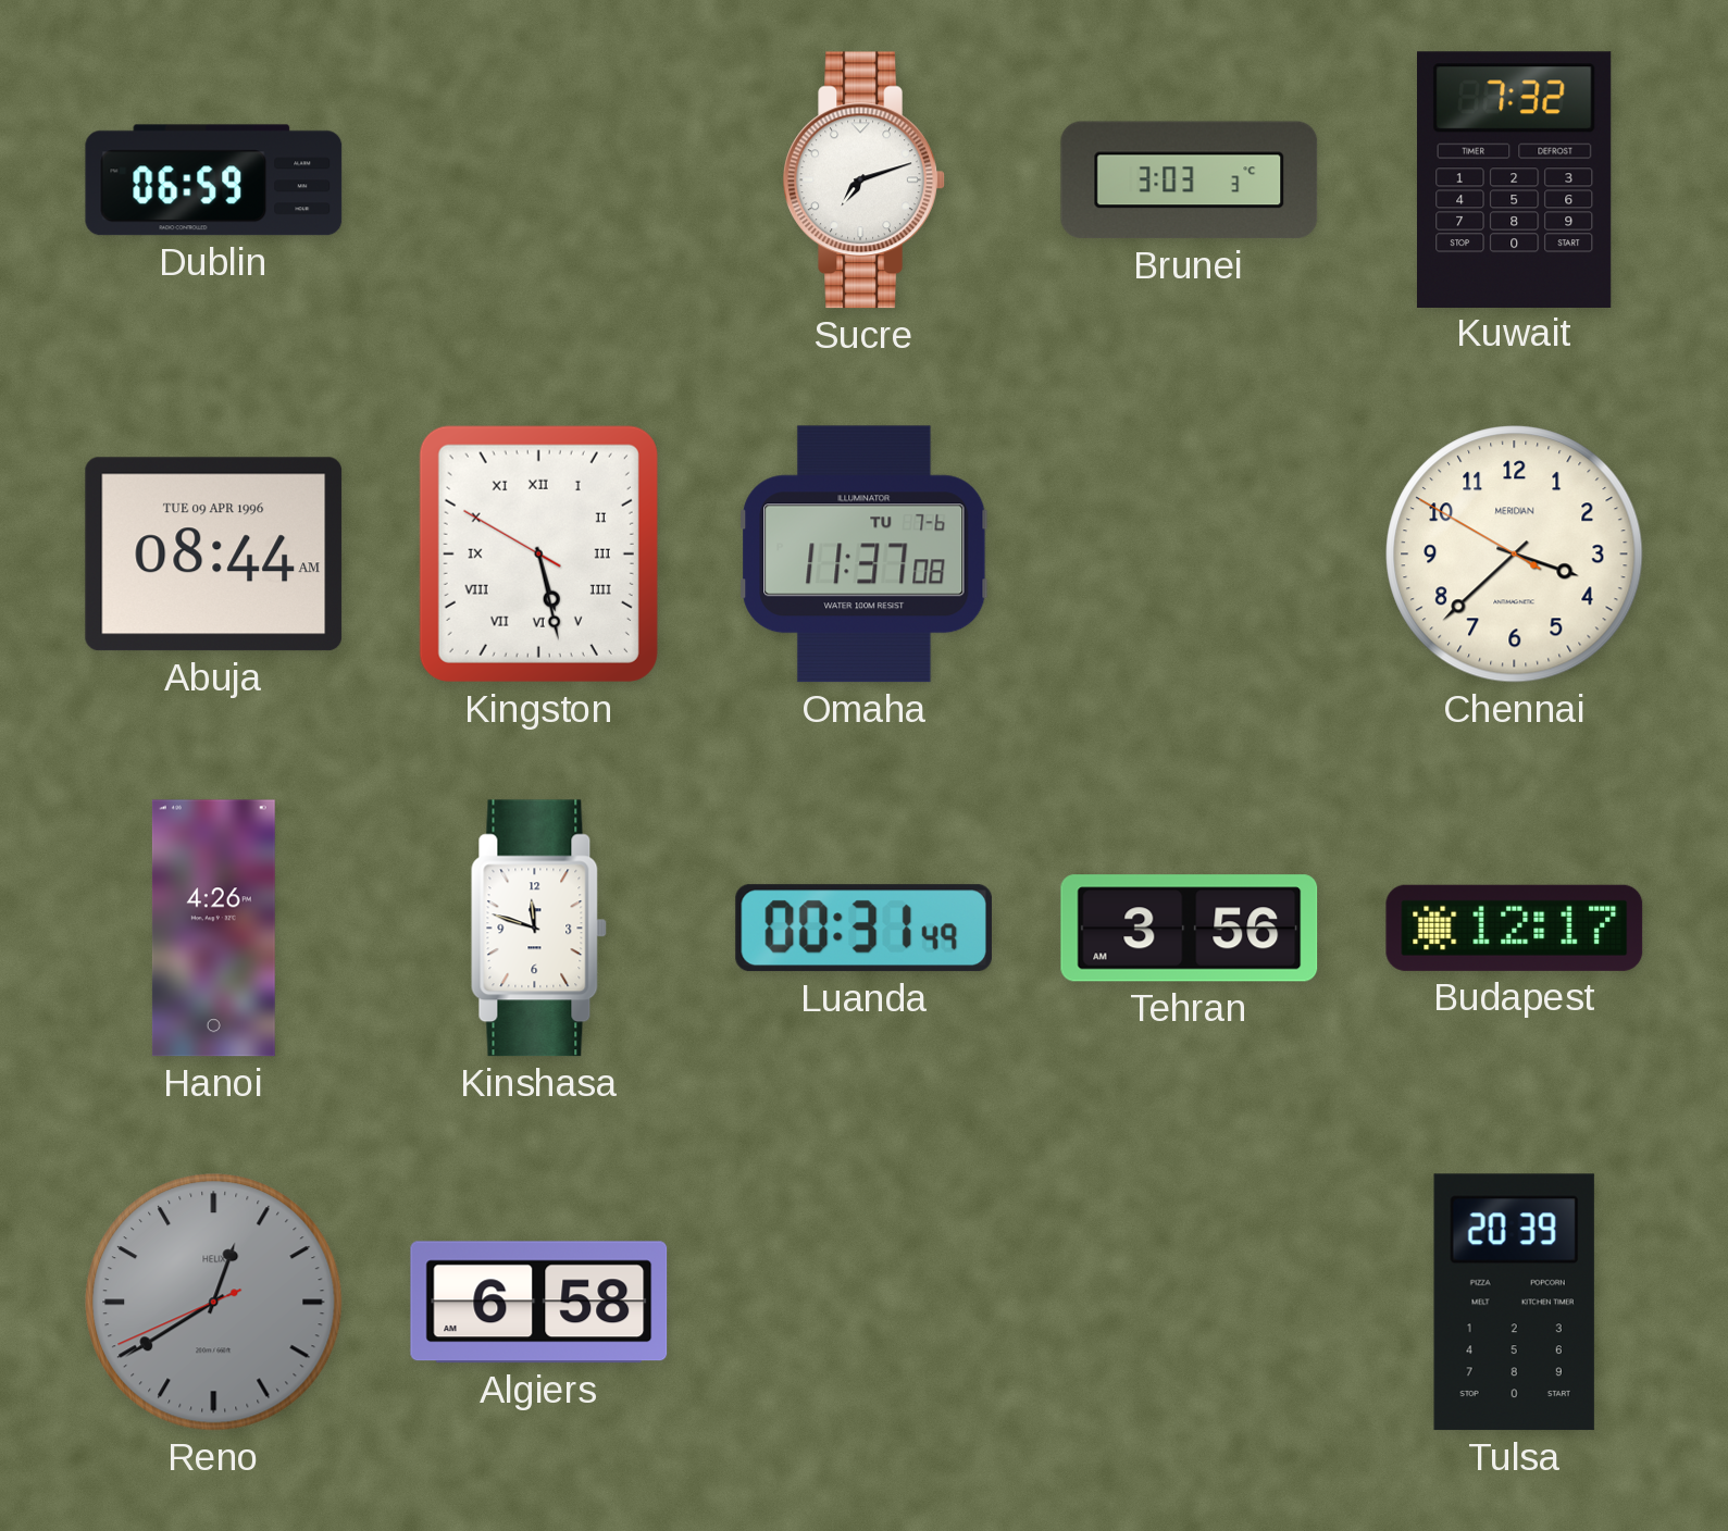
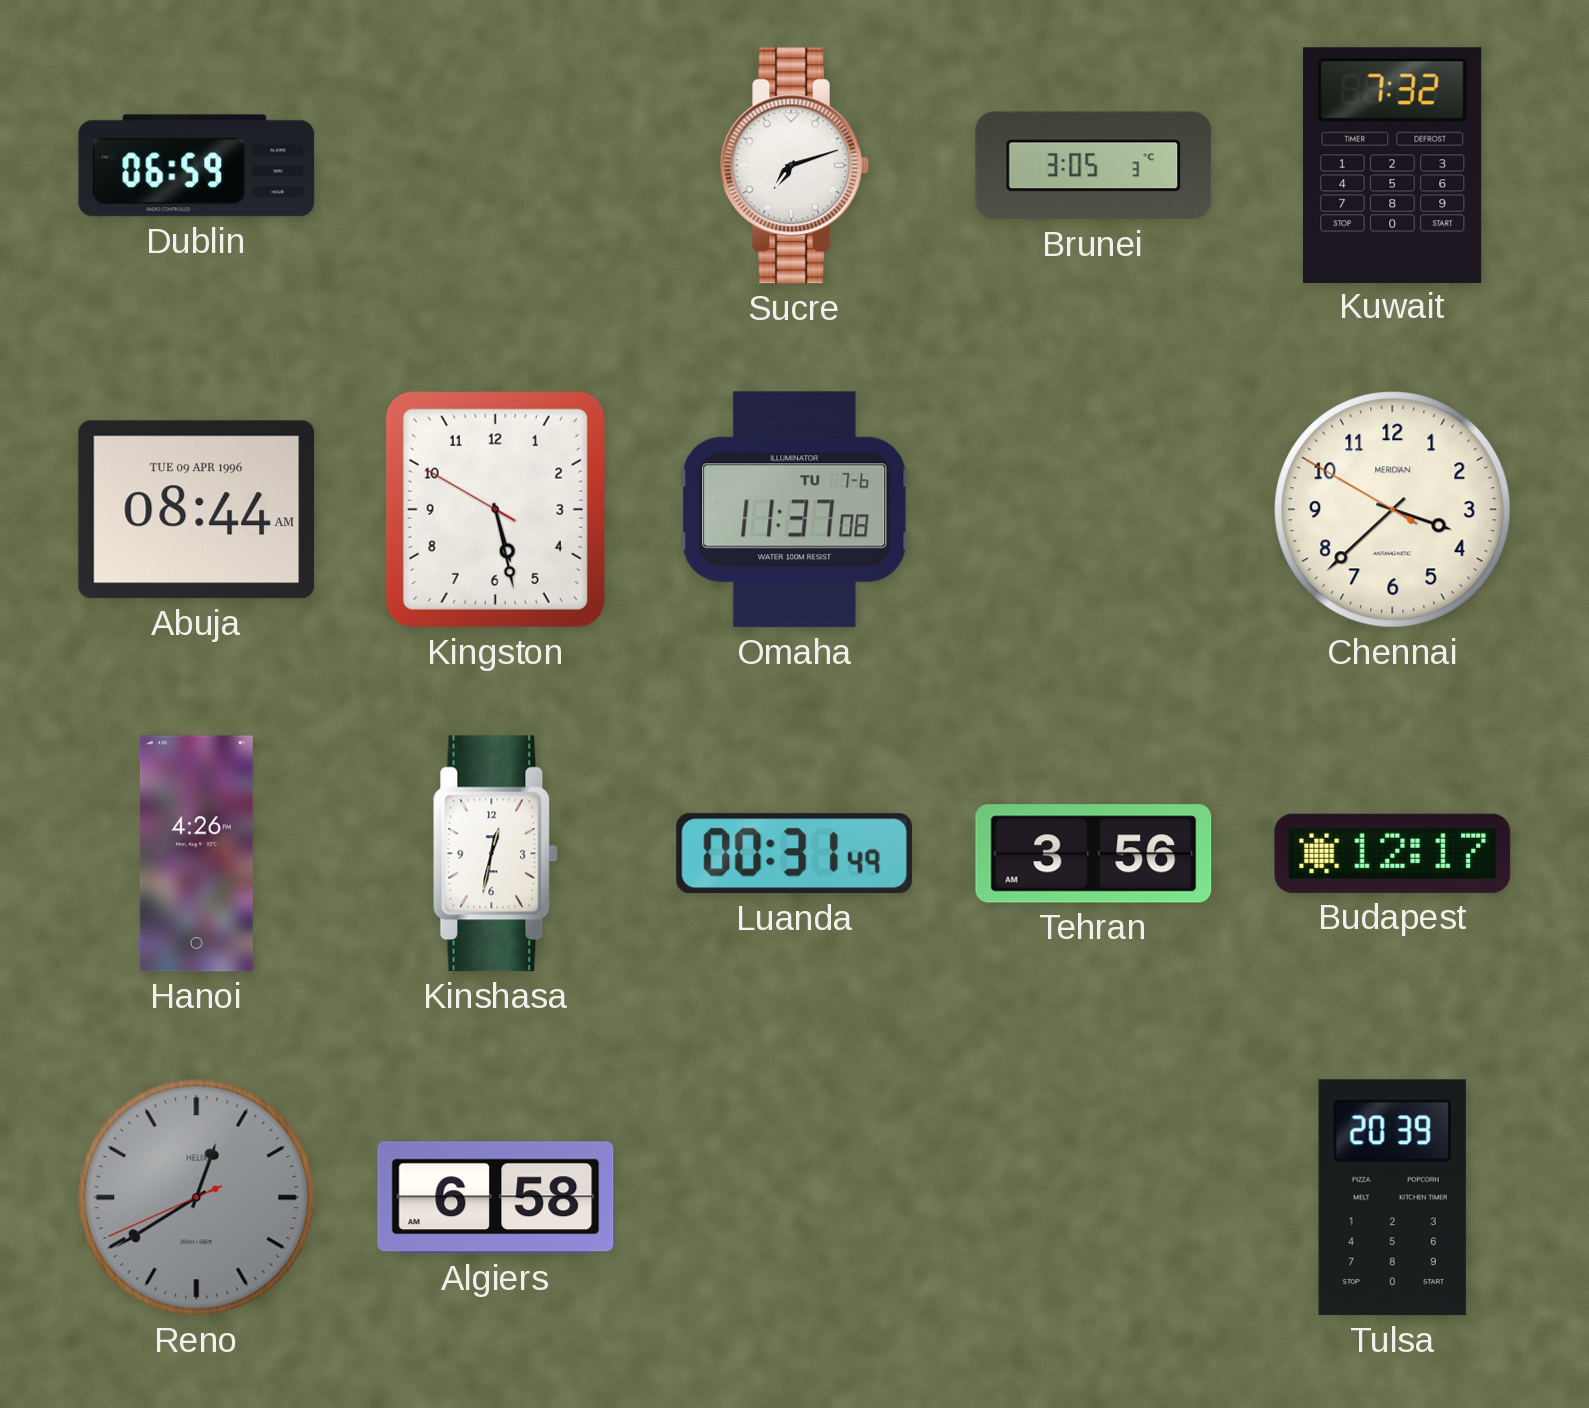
Brunei: 3:03 -> 3:05
Kingston numerals: Roman -> Arabic
Kinshasa: 11:48 -> 12:32
